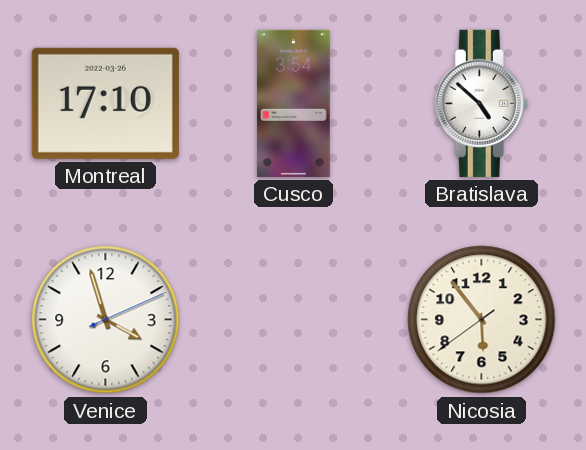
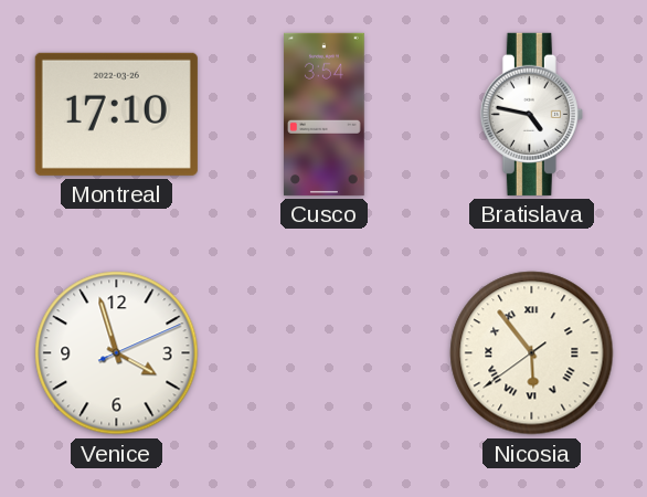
Bratislava: 4:52 -> 4:47
Nicosia numerals: Arabic -> Roman
